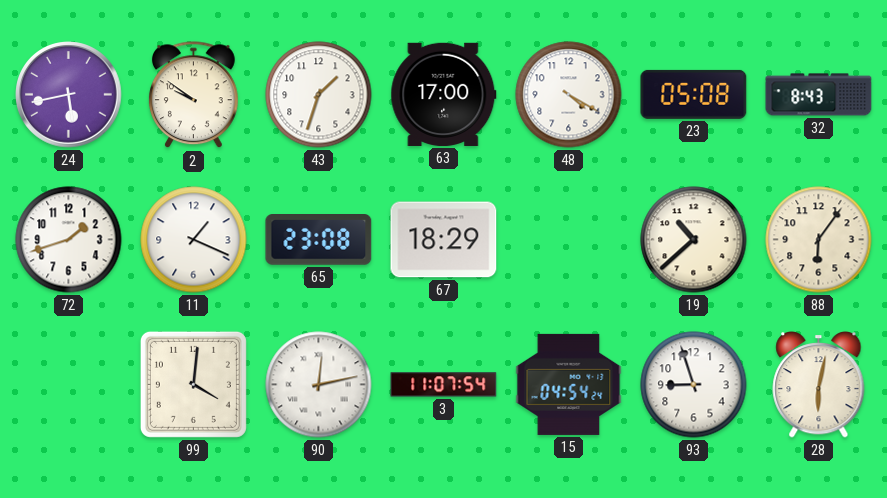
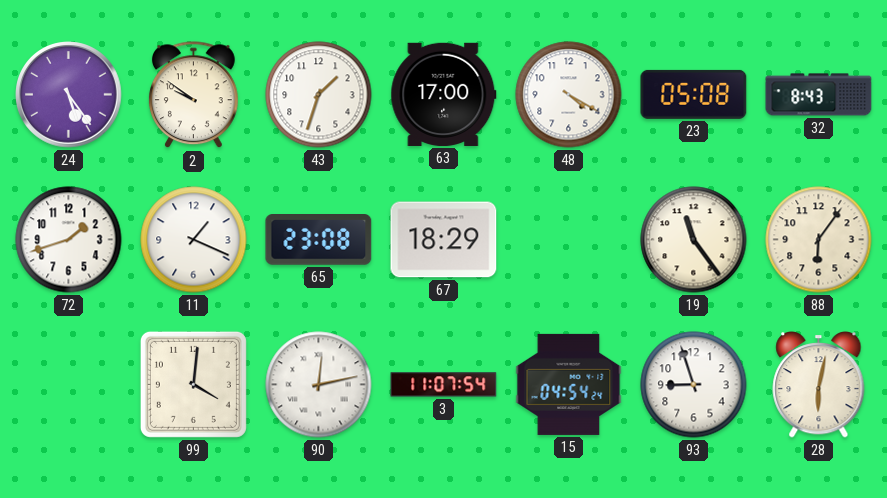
24: 5:43 -> 5:24
19: 10:38 -> 11:24
